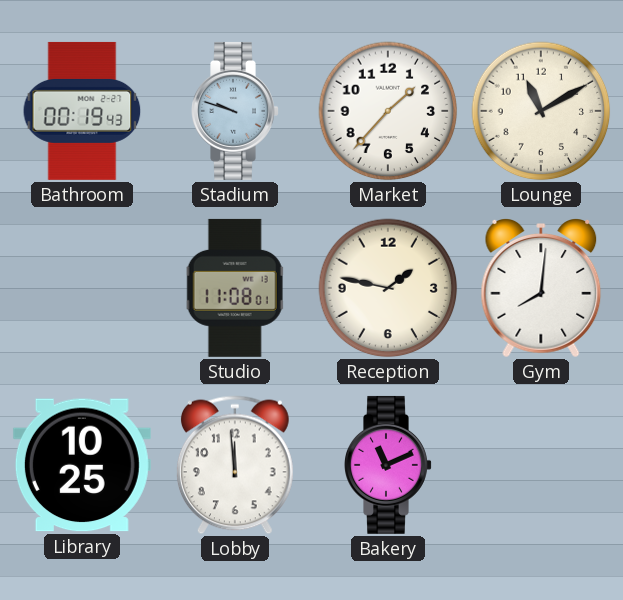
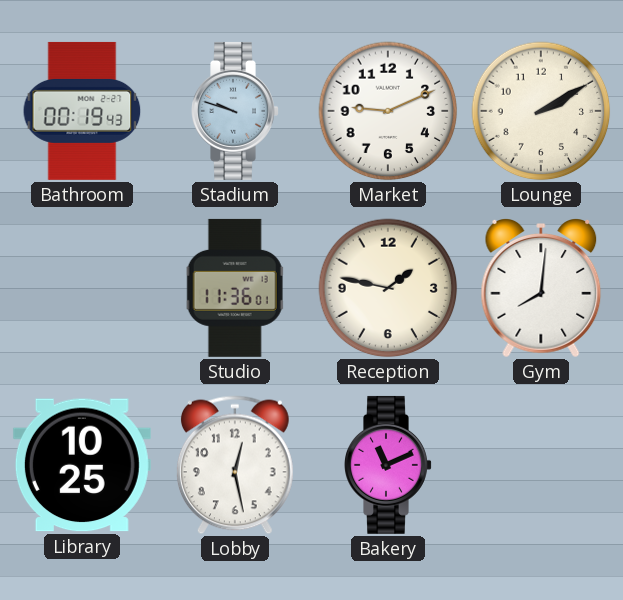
Market: 1:37 -> 9:11
Lounge: 11:10 -> 2:10
Studio: 11:08 -> 11:36
Lobby: 11:59 -> 12:28
